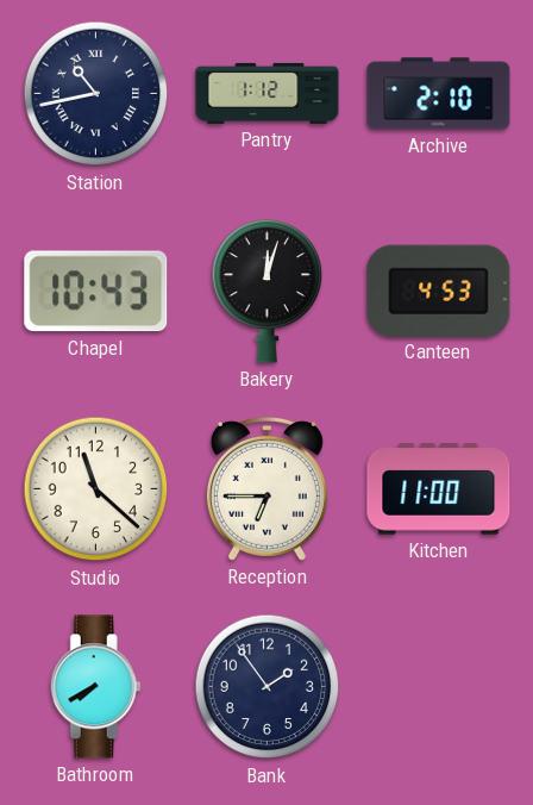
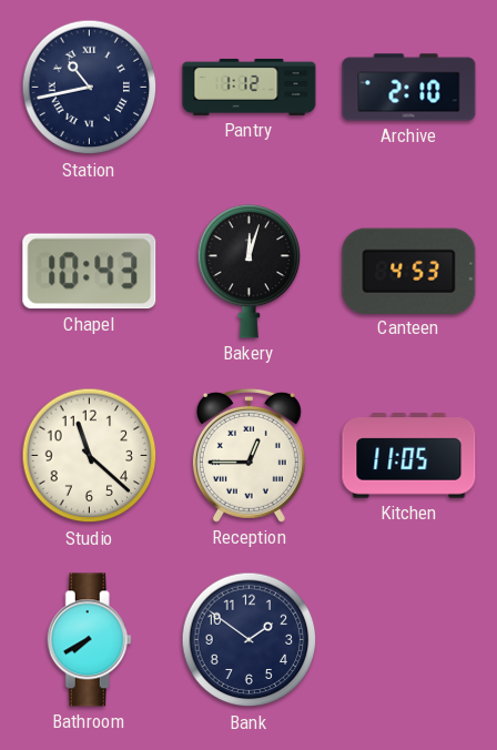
Reception: 6:45 -> 12:45
Kitchen: 11:00 -> 11:05
Bank: 1:54 -> 1:51
